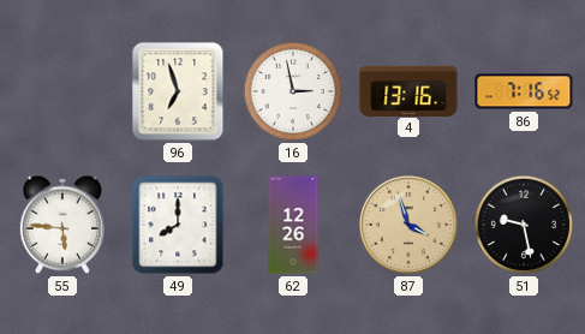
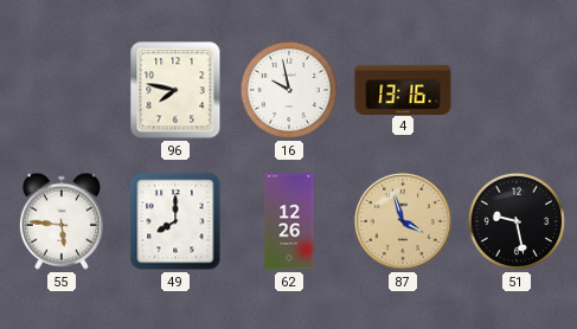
96: 6:57 -> 7:47
16: 2:58 -> 9:58
86: 7:16 -> none
